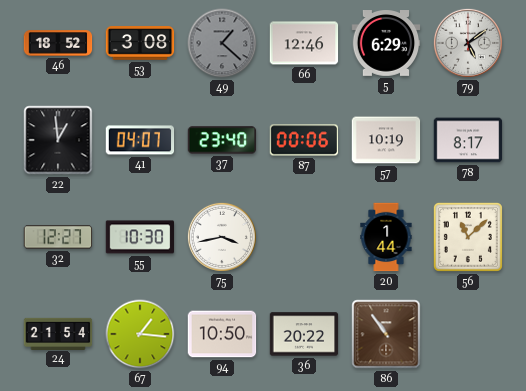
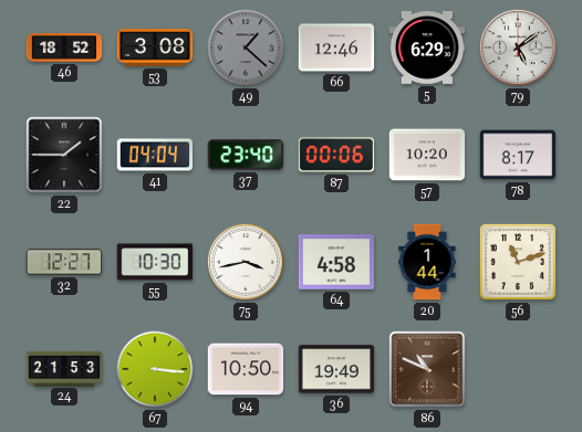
22: 12:59 -> 1:45
41: 04:07 -> 04:04
57: 10:19 -> 10:20
64: none -> 4:58
56: 11:08 -> 11:12
24: 21:54 -> 21:53
67: 1:16 -> 3:16
36: 20:22 -> 19:49
86: 10:54 -> 10:49
